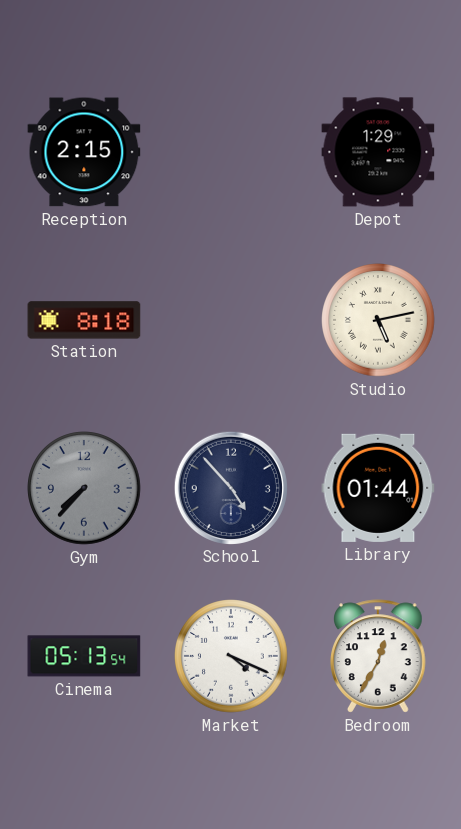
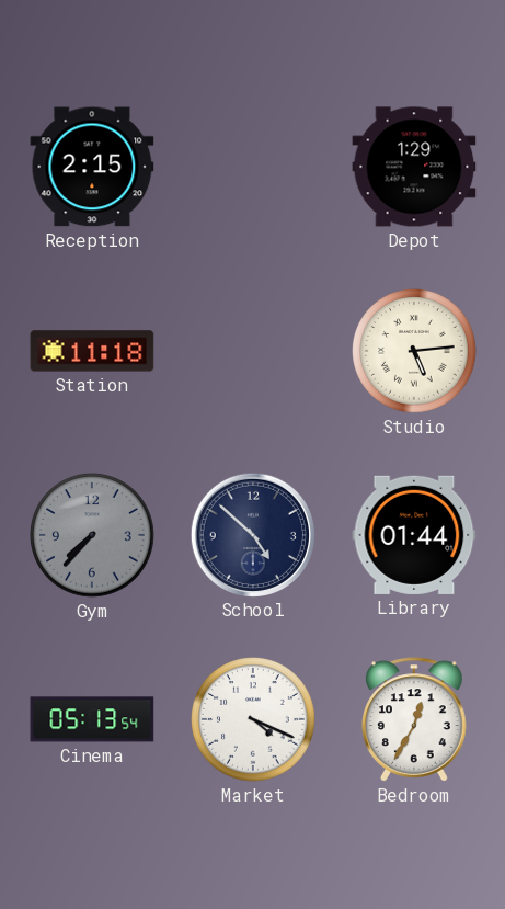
Station: 8:18 -> 11:18
Studio: 5:13 -> 5:14
School: 4:53 -> 4:52
